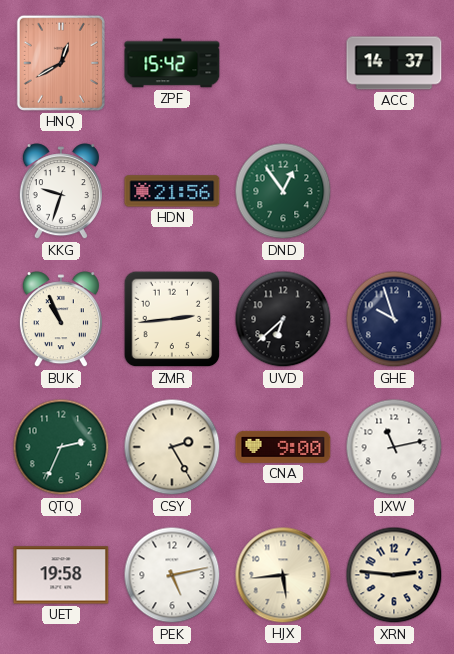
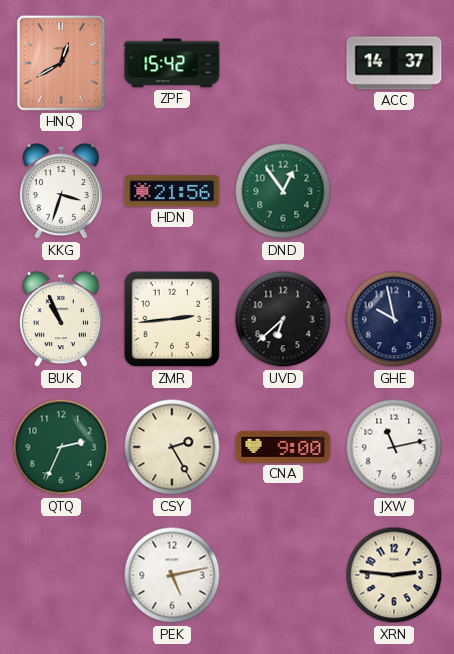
KKG: 9:33 -> 3:33
GHE: 9:57 -> 9:58
UET: 19:58 -> none
HJX: 5:44 -> none
